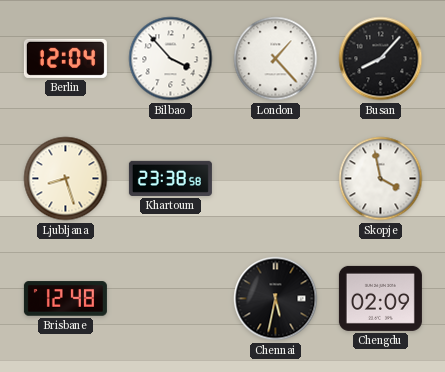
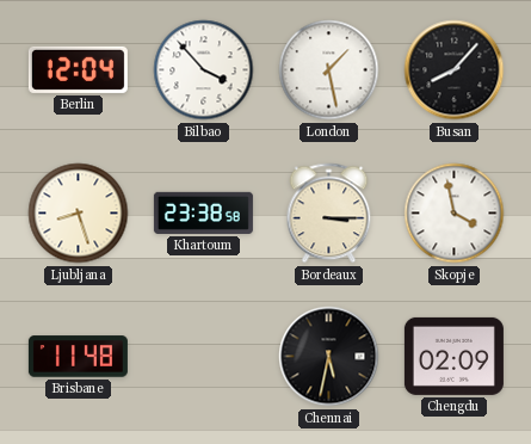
London: 1:23 -> 1:28
Bordeaux: none -> 3:15
Brisbane: 12:48 -> 11:48
